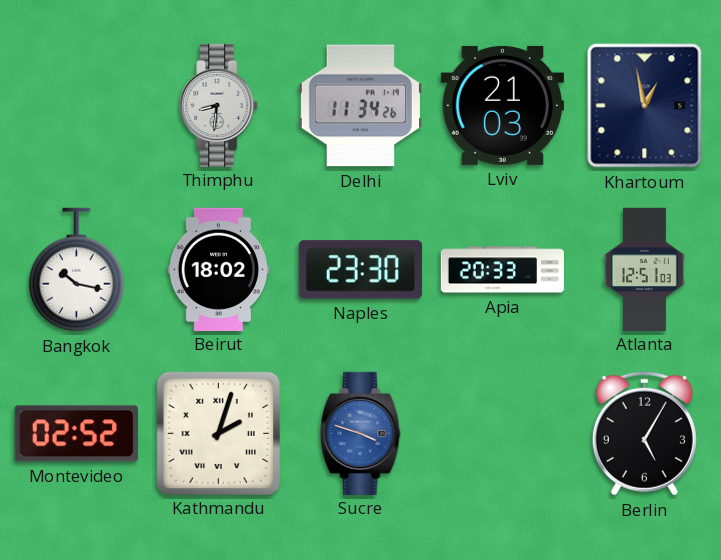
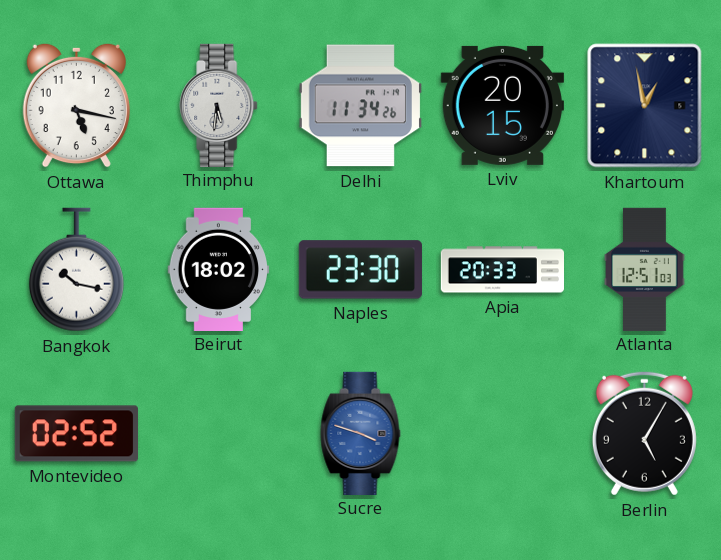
Ottawa: none -> 5:17
Thimphu: 8:31 -> 5:31
Lviv: 21:03 -> 20:15
Kathmandu: 2:03 -> none
